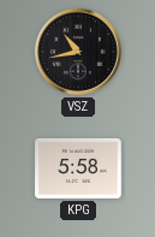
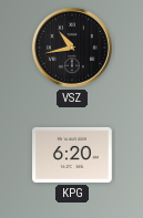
KPG: 5:58 -> 6:20
